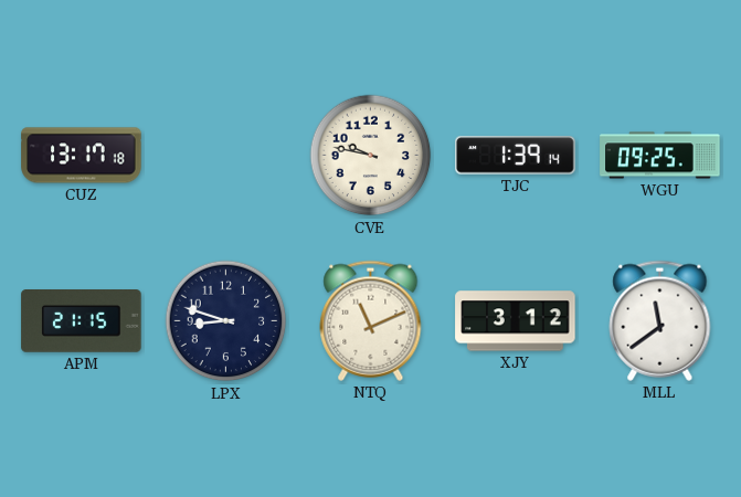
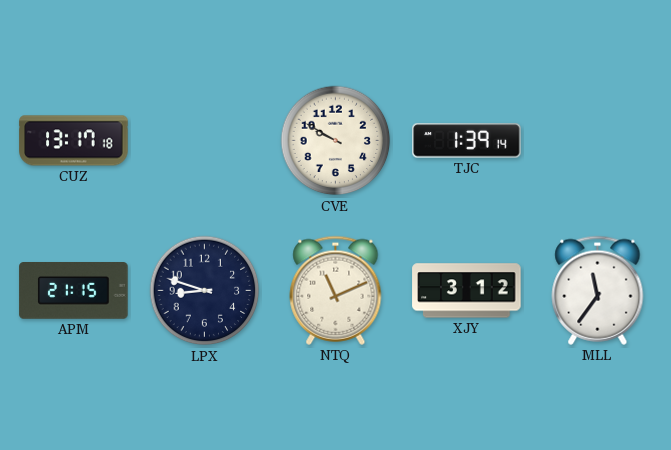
CVE: 9:47 -> 9:50
WGU: 09:25 -> none
MLL: 11:39 -> 11:36
